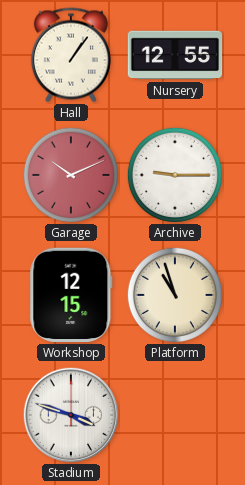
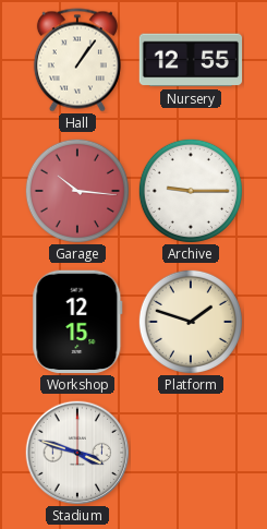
Garage: 10:11 -> 10:16
Platform: 10:57 -> 1:48
